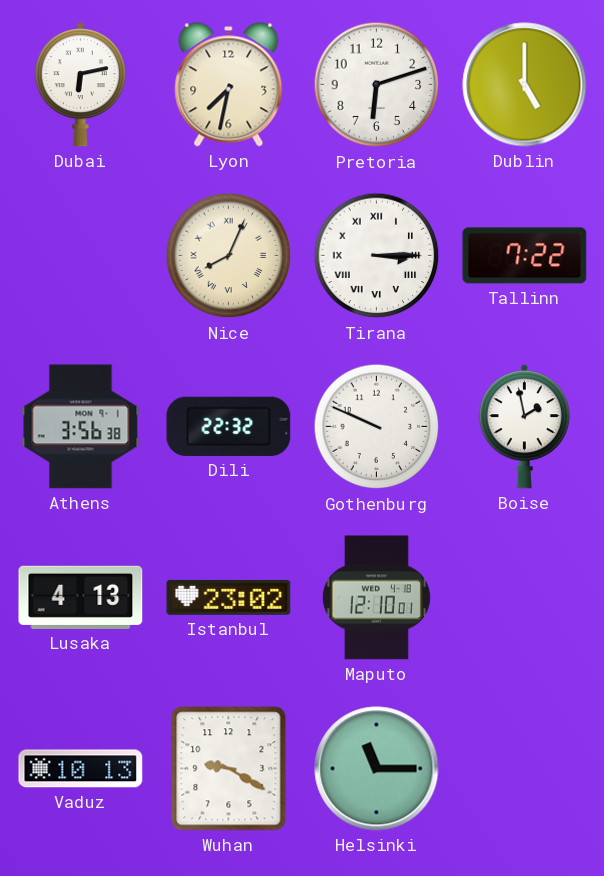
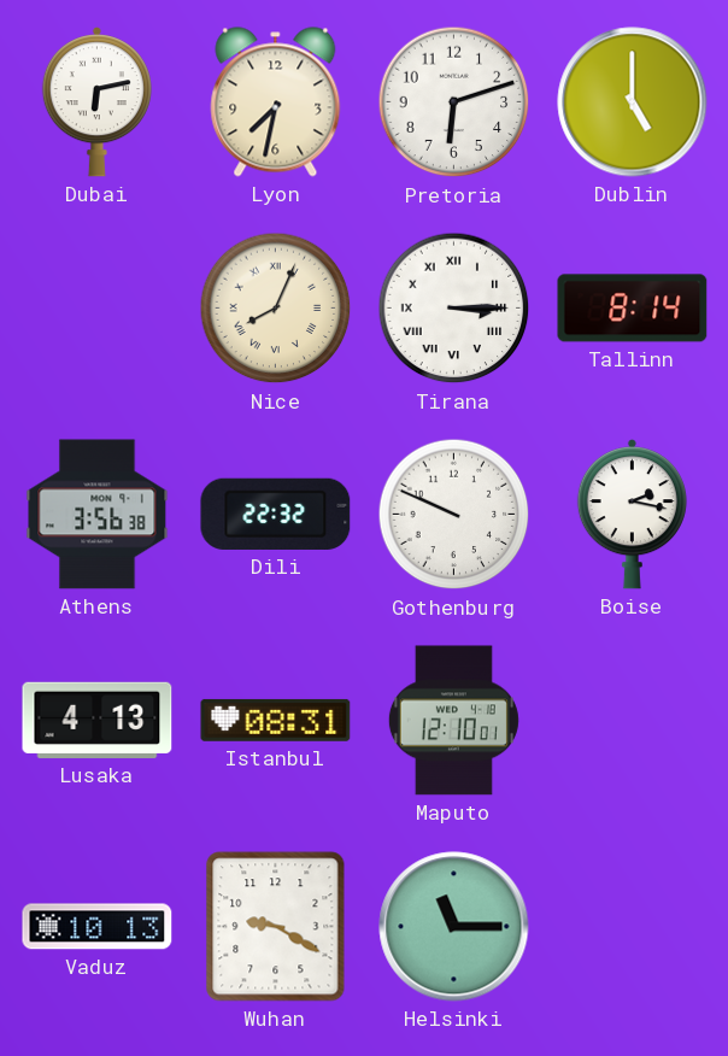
Tallinn: 7:22 -> 8:14
Boise: 1:58 -> 2:17
Istanbul: 23:02 -> 08:31
